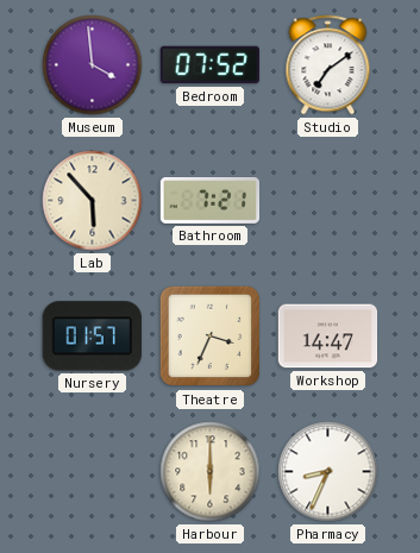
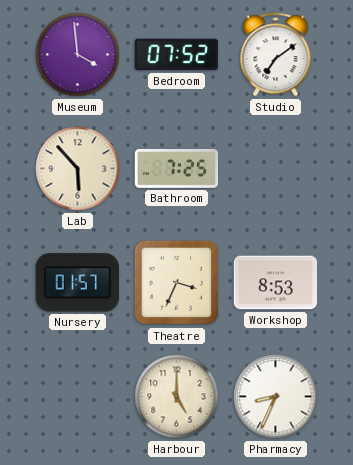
Bathroom: 7:21 -> 7:25
Workshop: 14:47 -> 8:53
Harbour: 6:00 -> 5:00
